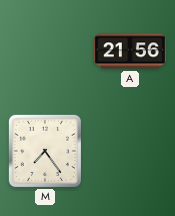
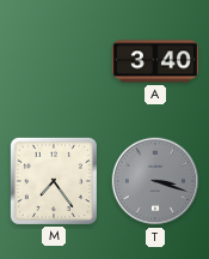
A: 21:56 -> 3:40
T: none -> 3:18
